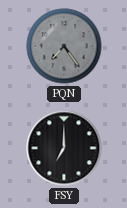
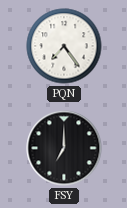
PQN dial: grey -> white
